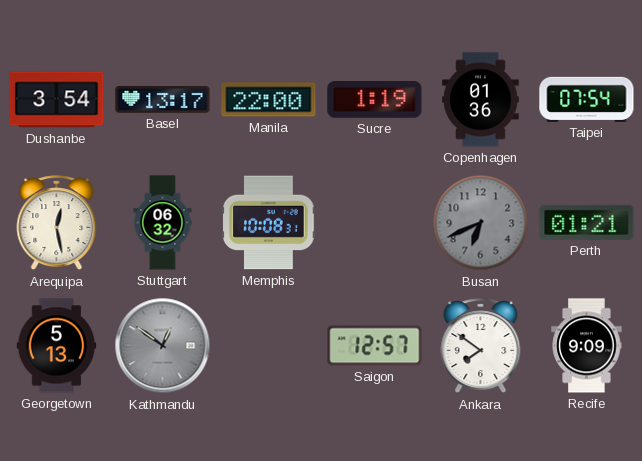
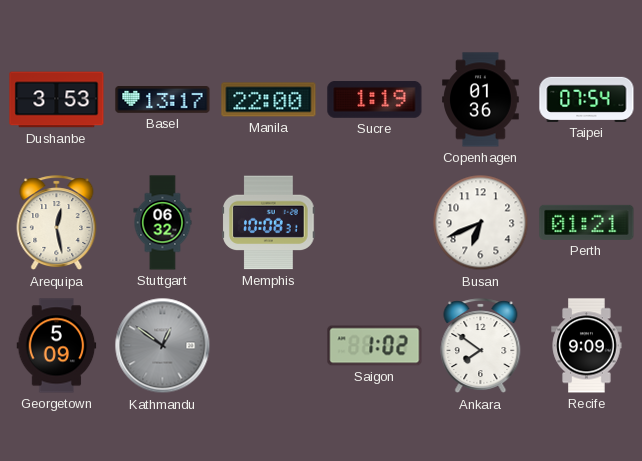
Dushanbe: 3:54 -> 3:53
Busan dial: grey -> white
Georgetown: 5:13 -> 5:09
Saigon: 12:57 -> 1:02
